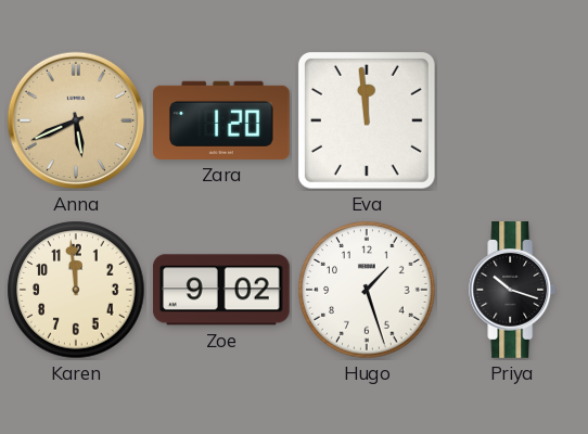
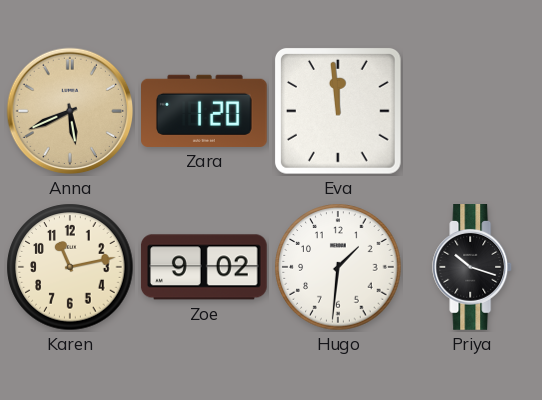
Karen: 11:59 -> 11:13
Hugo: 1:27 -> 1:31
